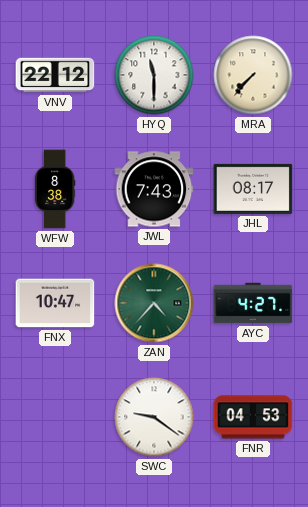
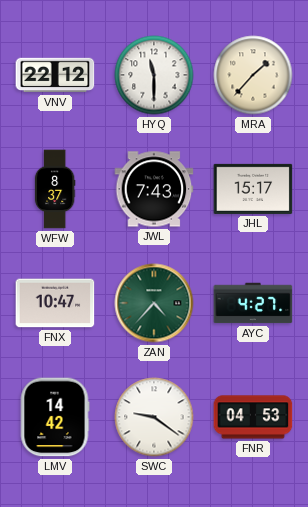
MRA: 7:37 -> 1:37
WFW: 8:38 -> 8:37
JHL: 08:17 -> 15:17
LMV: none -> 14:42
